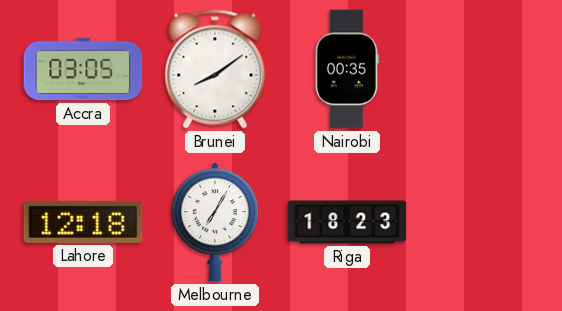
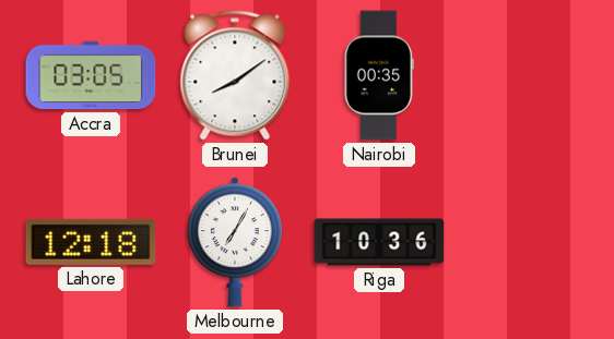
Riga: 18:23 -> 10:36
